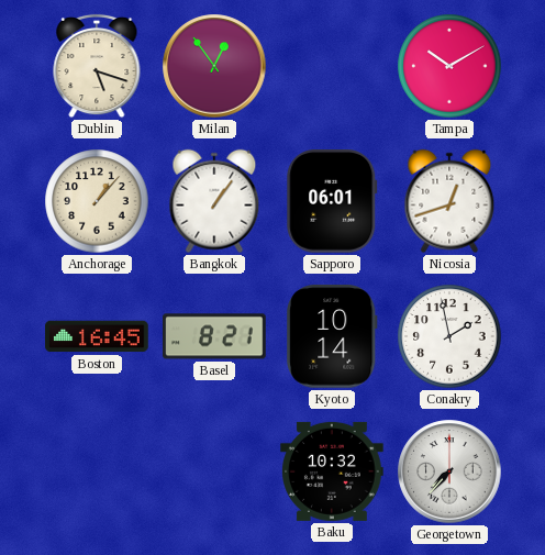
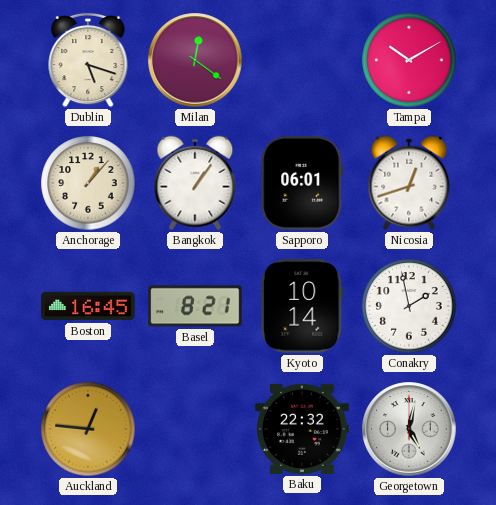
Milan: 12:54 -> 12:21
Auckland: none -> 12:46
Baku: 10:32 -> 22:32
Georgetown: 7:37 -> 5:02
